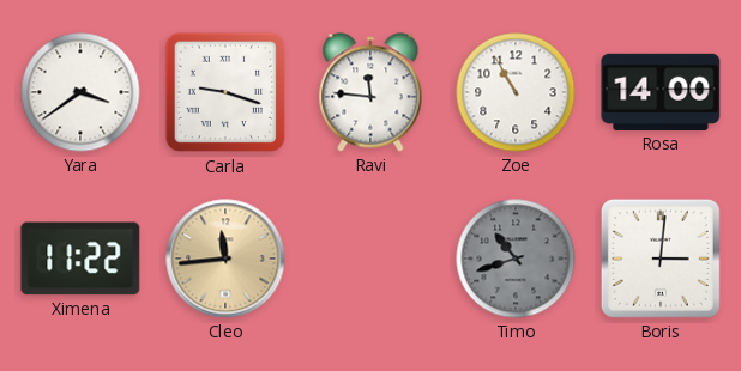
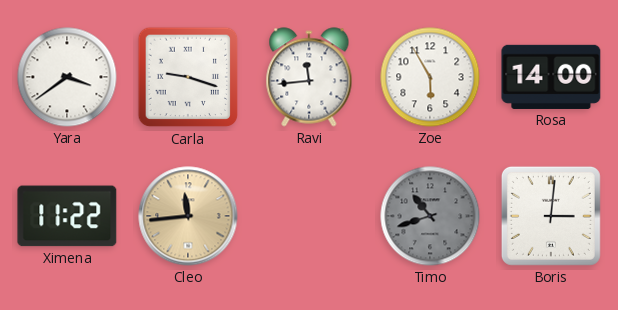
Ravi: 11:46 -> 11:44
Zoe: 10:55 -> 5:55
